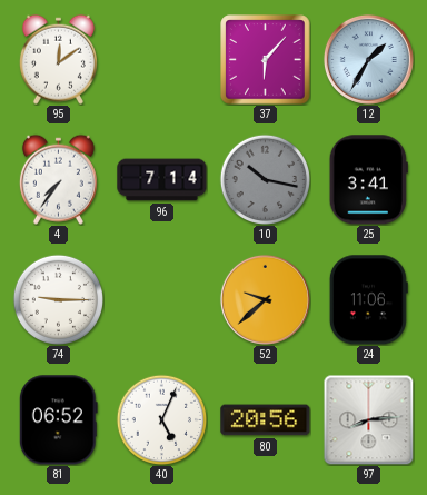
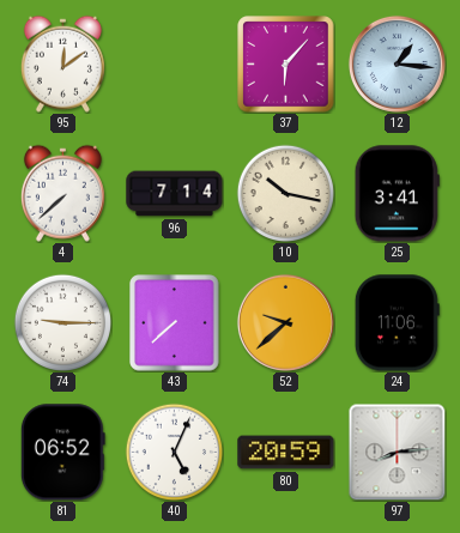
12: 1:35 -> 1:16
4: 7:36 -> 7:38
10 dial: grey -> cream
43: none -> 7:38
80: 20:56 -> 20:59
